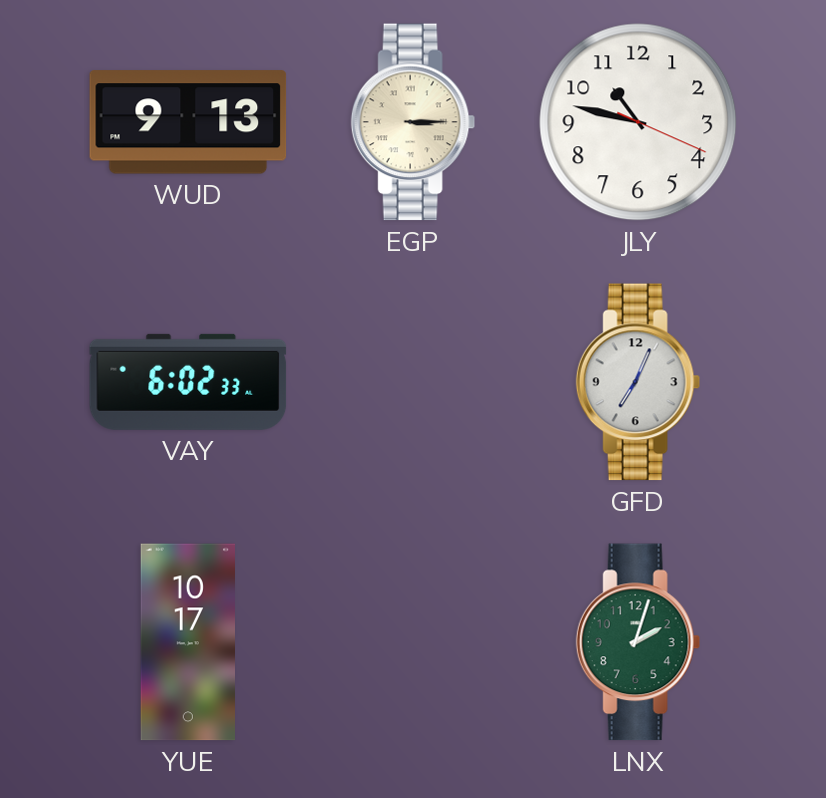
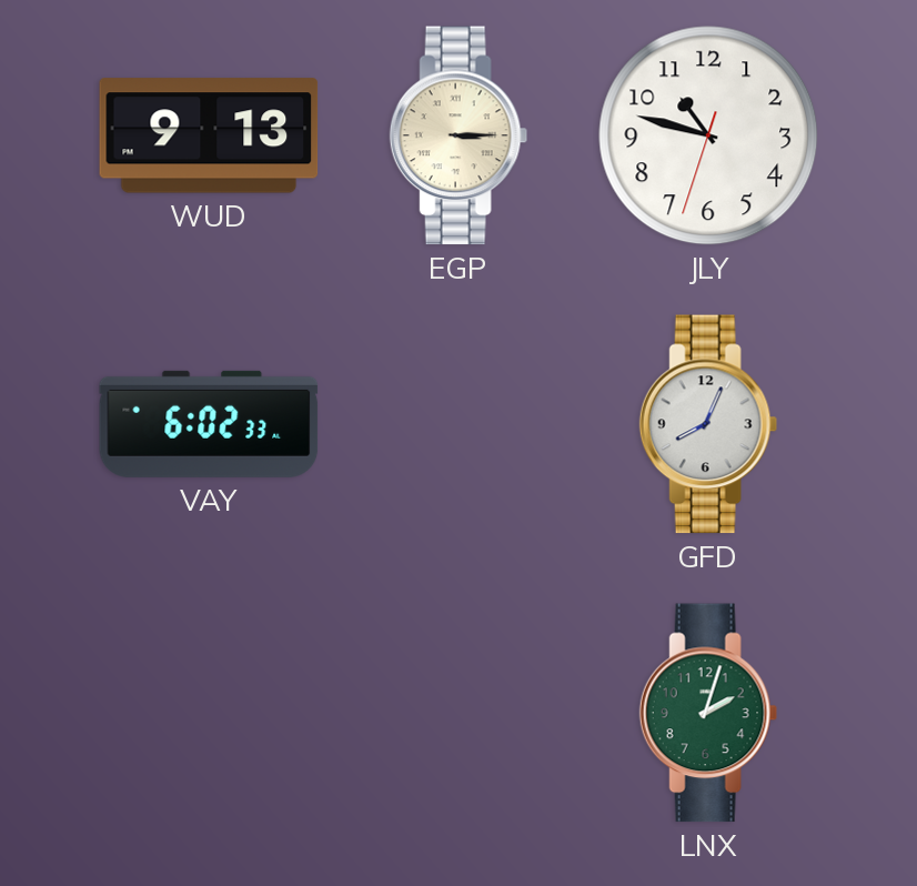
JLY: 10:47:19 -> 10:47:33
GFD: 7:04 -> 8:04
YUE: 10:17 -> none
